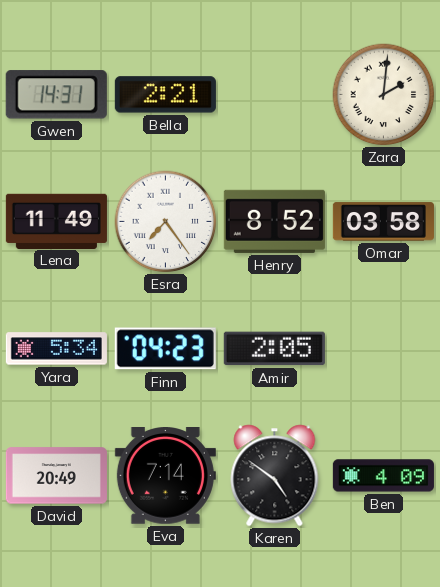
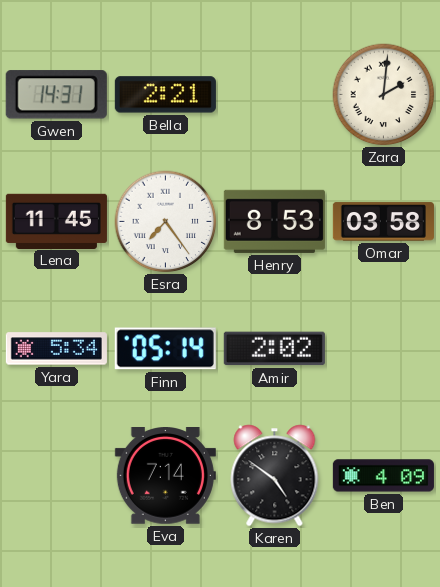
Lena: 11:49 -> 11:45
Henry: 8:52 -> 8:53
Finn: 04:23 -> 05:14
Amir: 2:05 -> 2:02
David: 20:49 -> none
